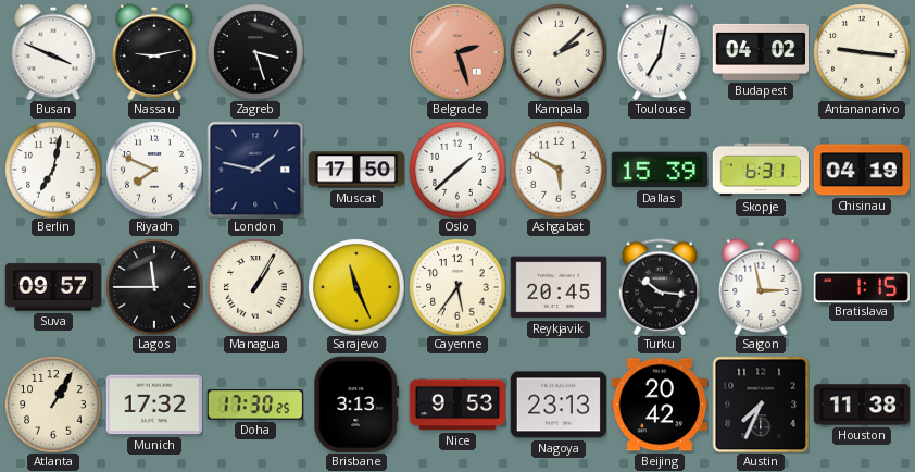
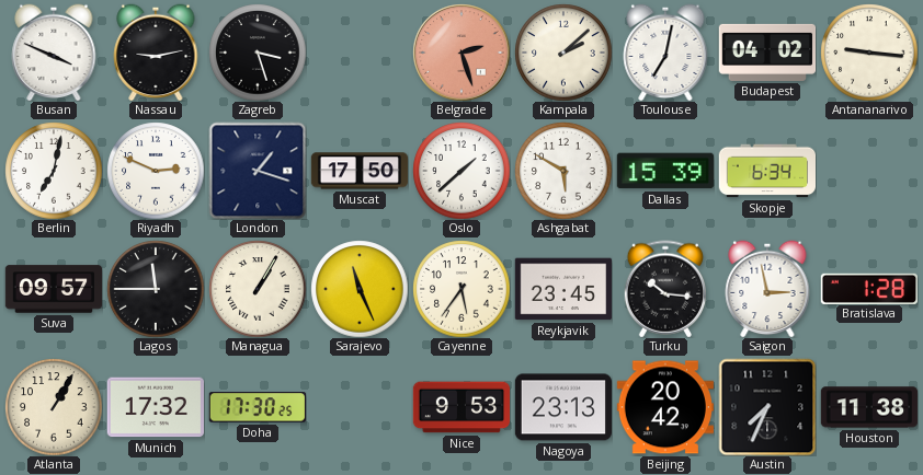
Riyadh: 7:49 -> 2:49
London: 1:47 -> 1:18
Skopje: 6:31 -> 6:34
Chisinau: 04:19 -> none
Reykjavik: 20:45 -> 23:45
Bratislava: 1:15 -> 1:28
Brisbane: 3:13 -> none
